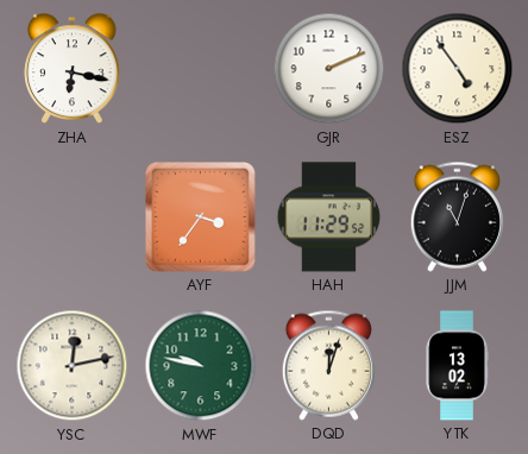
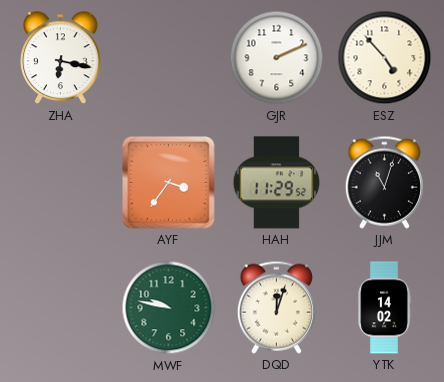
ESZ: 4:54 -> 4:53
YSC: 12:13 -> none
YTK: 13:02 -> 14:02
